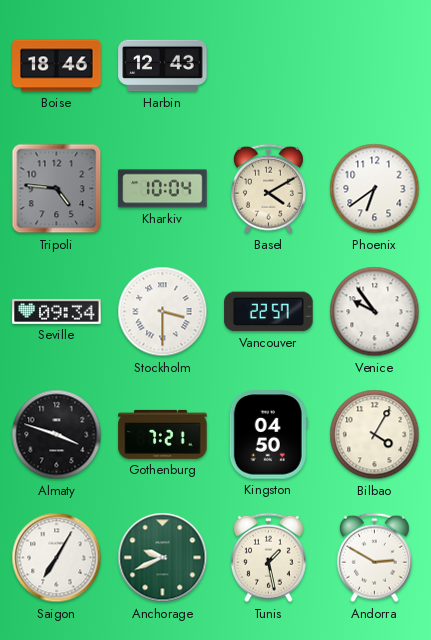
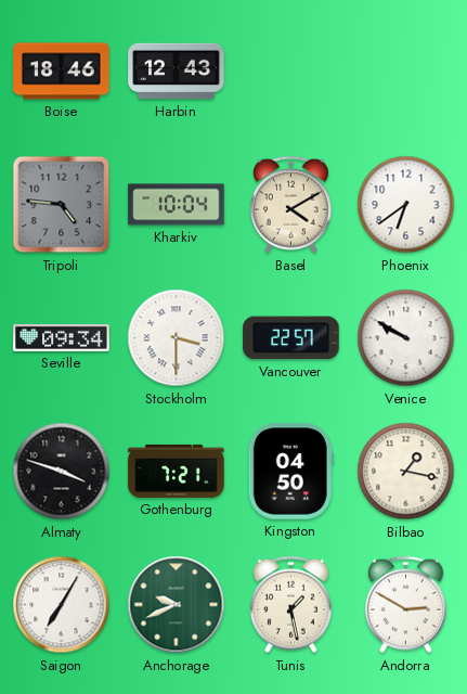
Venice: 9:54 -> 9:50
Bilbao: 4:05 -> 1:17
